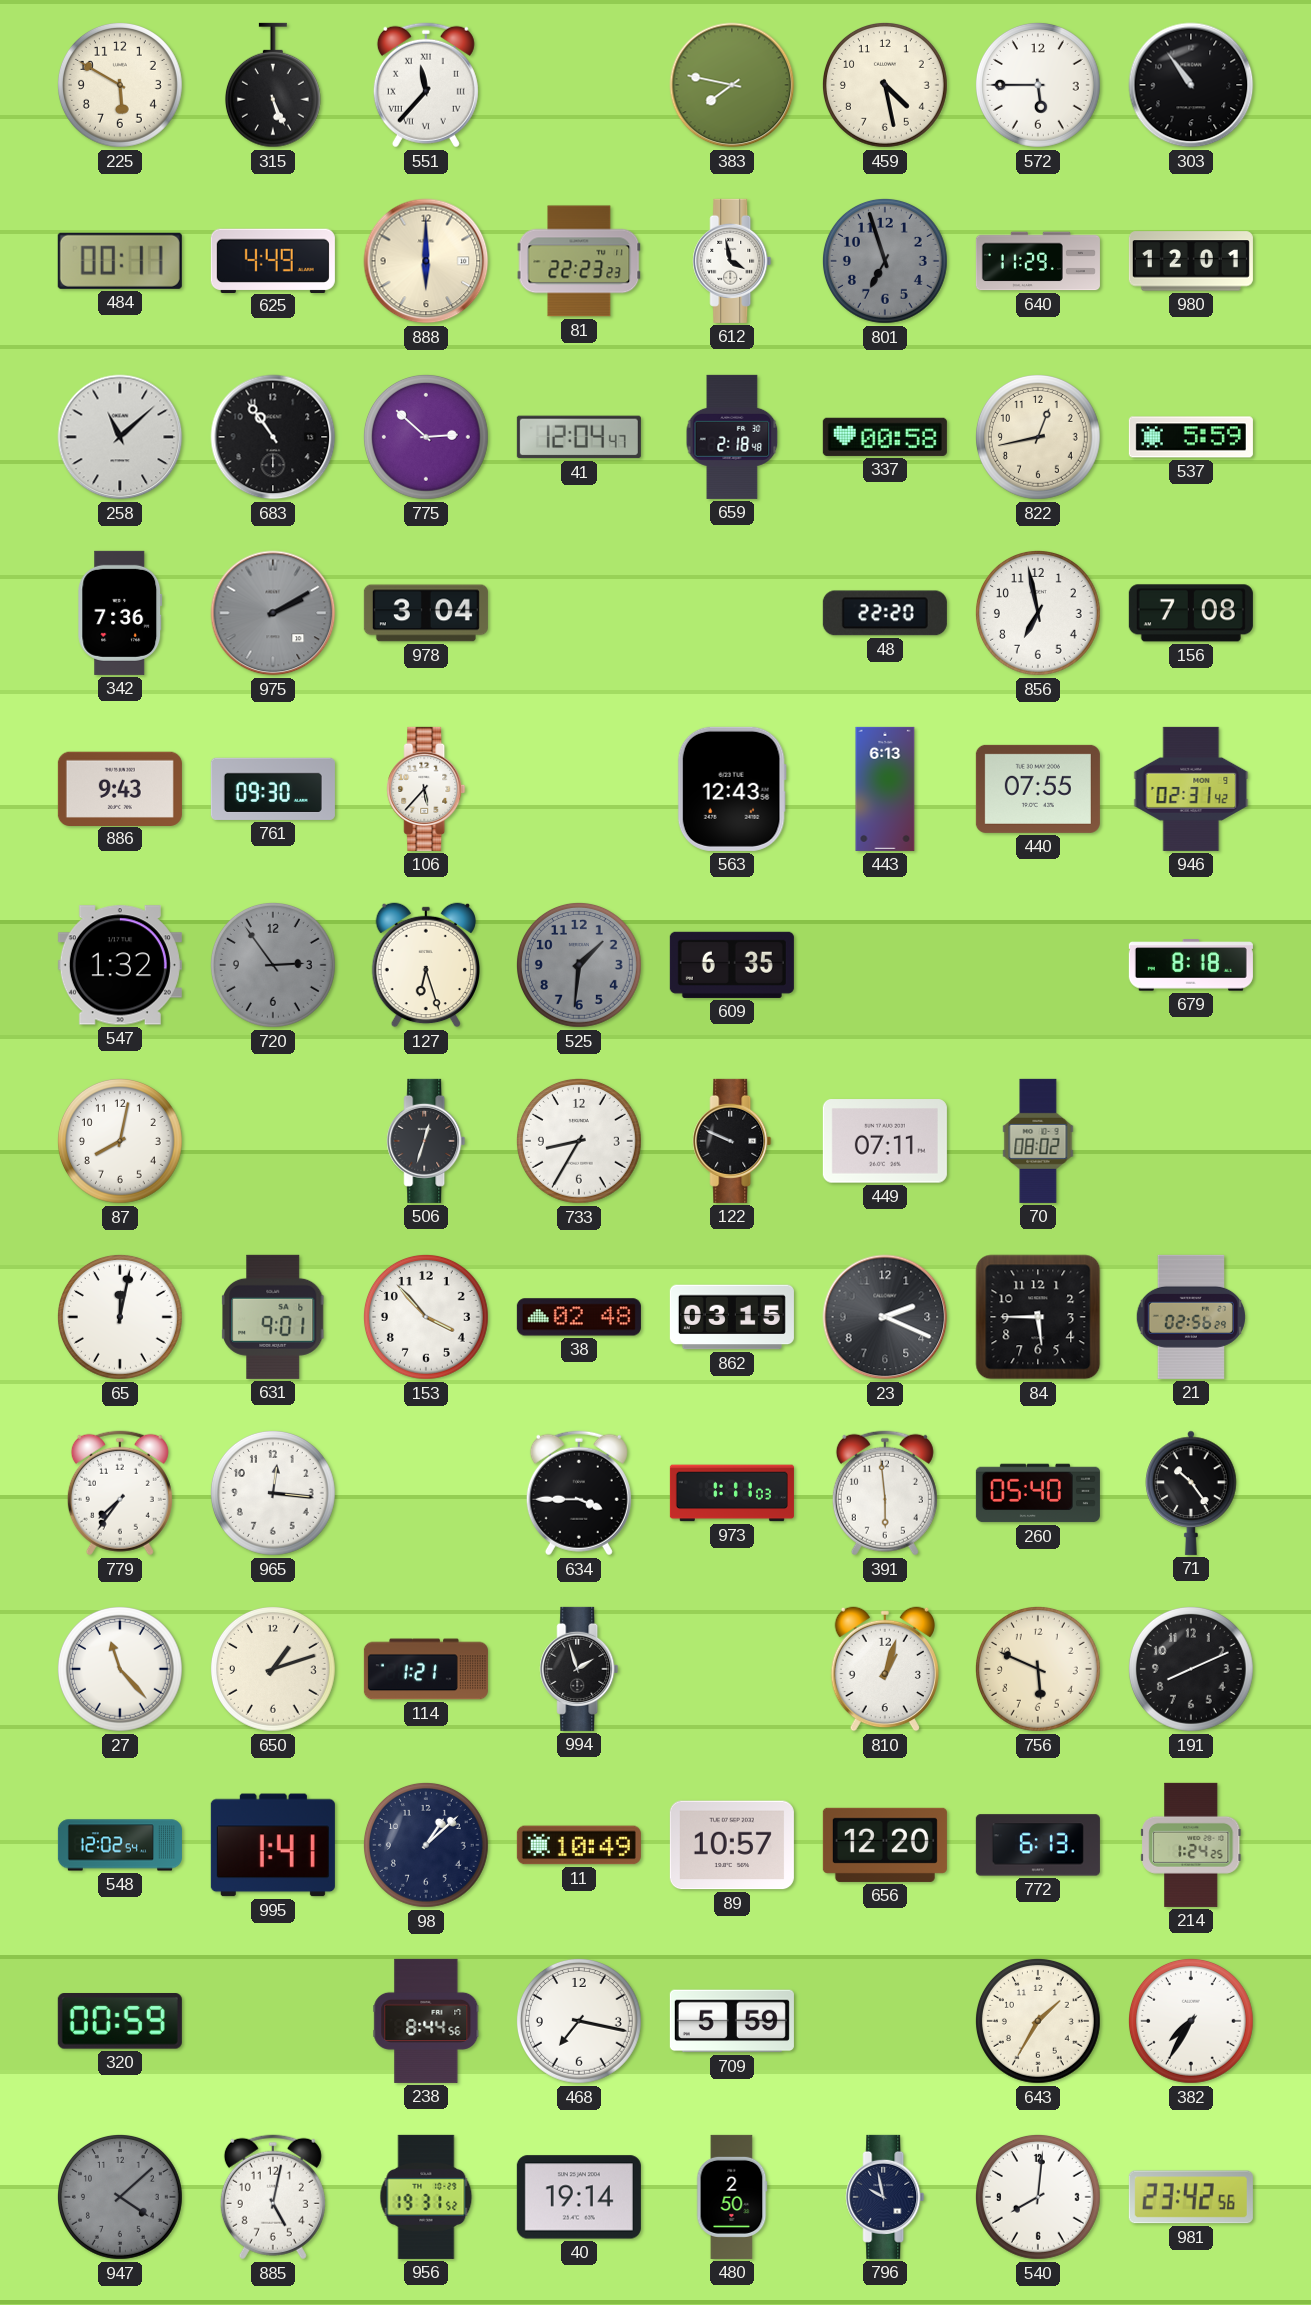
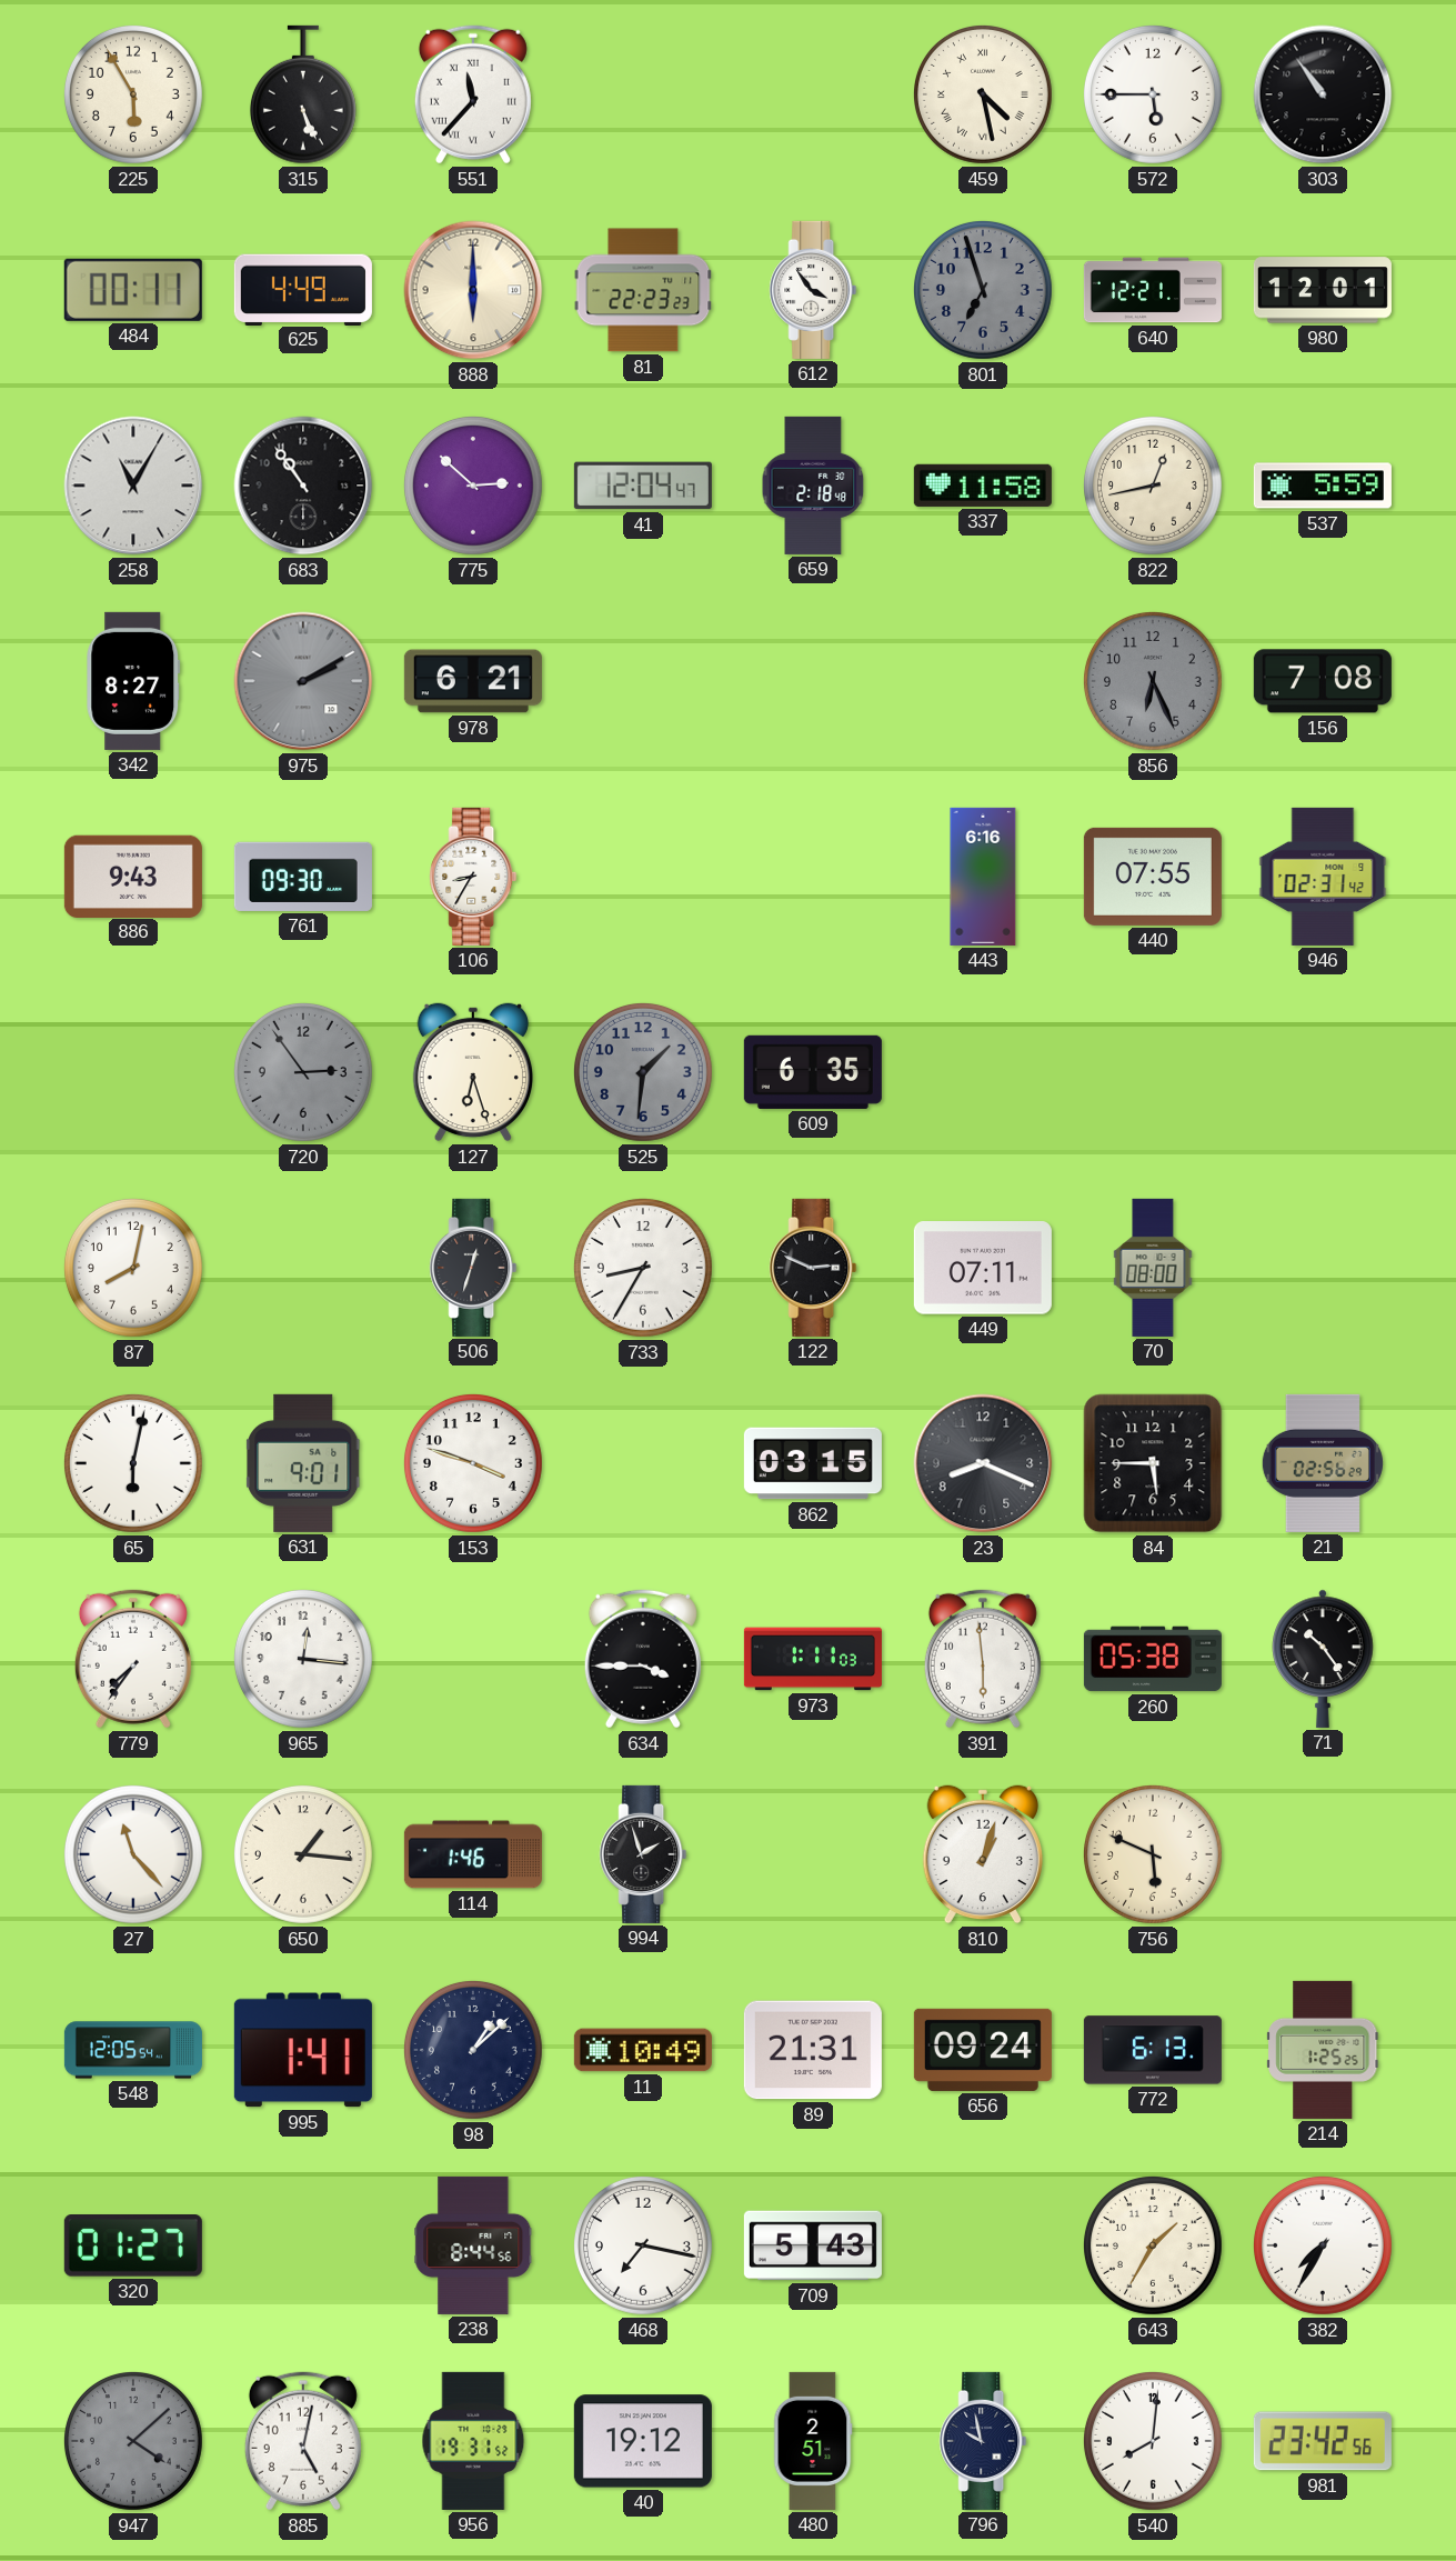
225: 5:50 -> 5:55
383: 7:47 -> none
459 numerals: Arabic -> Roman
612: 3:58 -> 3:54
640: 11:29 -> 12:21
258: 11:08 -> 11:05
337: 00:58 -> 11:58
342: 7:36 -> 8:27
978: 3:04 -> 6:21
48: 22:20 -> none
856: 6:58 -> 6:26
856 dial: white -> grey
106: 5:37 -> 8:35
563: 12:43 -> none
443: 6:13 -> 6:16
547: 1:32 -> none
679: 8:18 -> none
122: 9:49 -> 2:49
70: 08:02 -> 08:00
65: 12:02 -> 6:02
153: 3:53 -> 3:48
38: 02:48 -> none
23: 2:19 -> 8:19
260: 05:40 -> 05:38
650: 1:12 -> 1:16
114: 1:21 -> 1:46
191: 8:11 -> none
548: 12:02 -> 12:05
89: 10:57 -> 21:31
656: 12:20 -> 09:24
214: 1:24 -> 1:25
320: 00:59 -> 01:27
709: 5:59 -> 5:43
40: 19:14 -> 19:12
480: 2:50 -> 2:51
